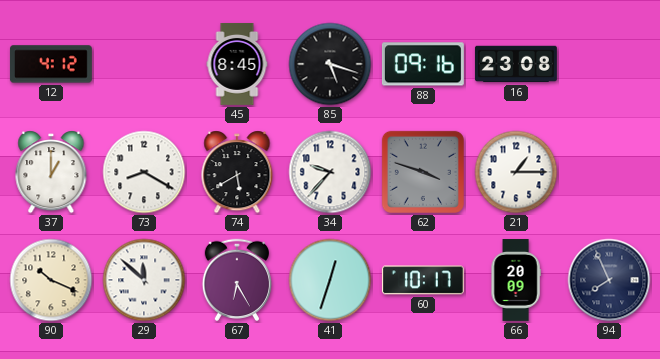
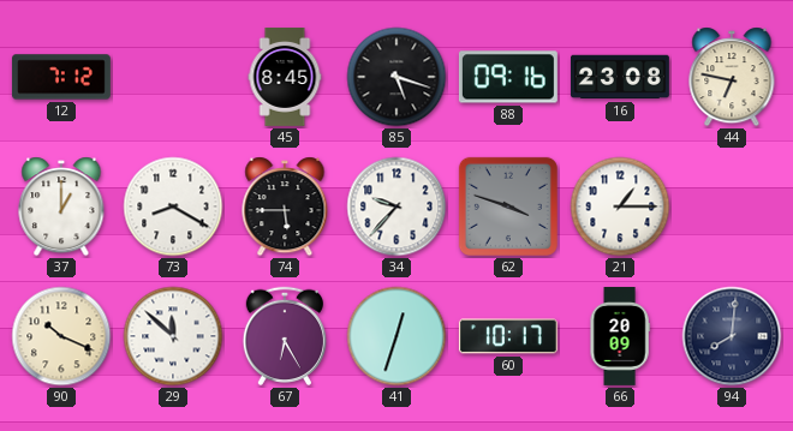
12: 4:12 -> 7:12
44: none -> 6:47
74: 5:40 -> 5:45
94: 7:56 -> 8:01
